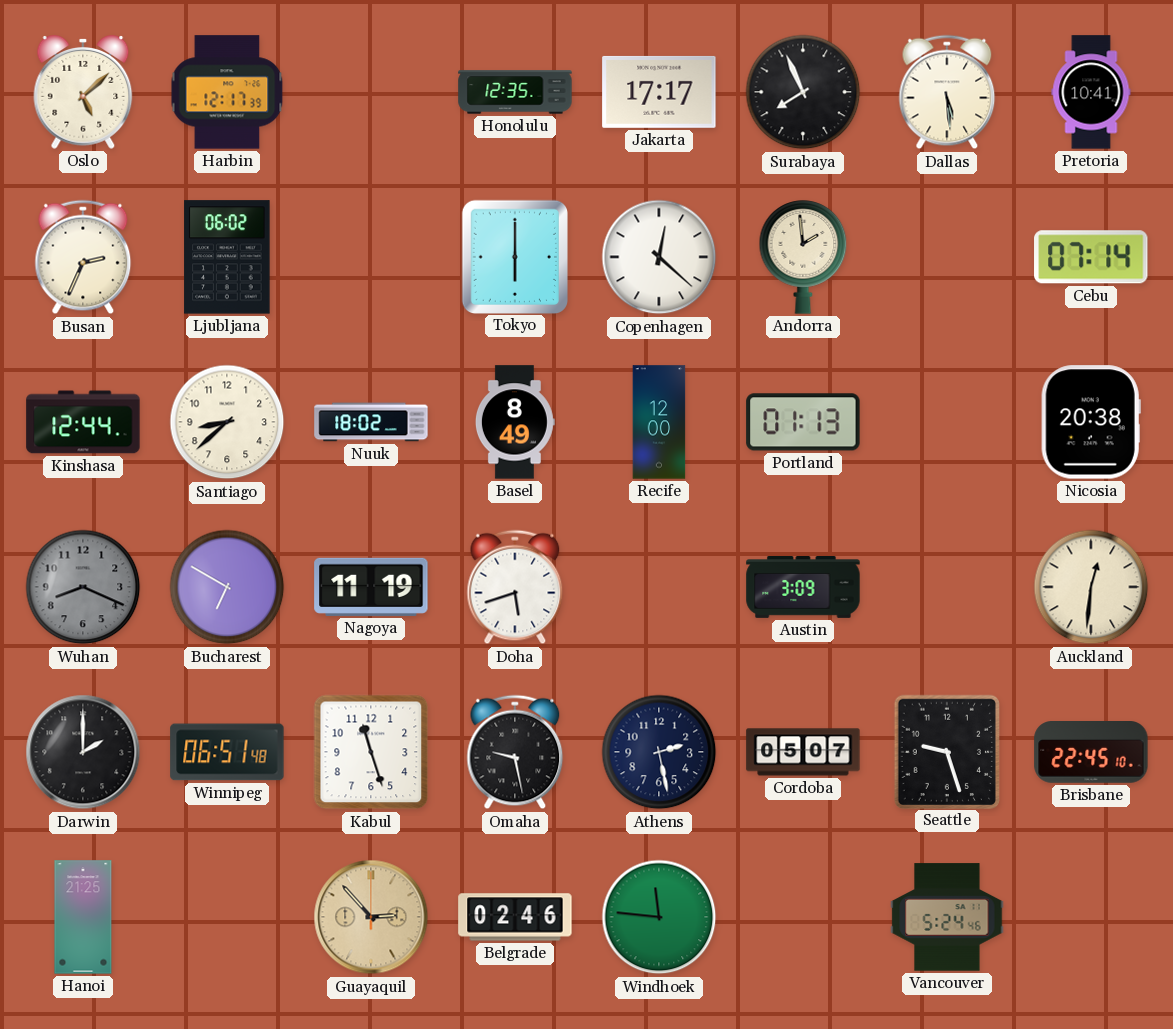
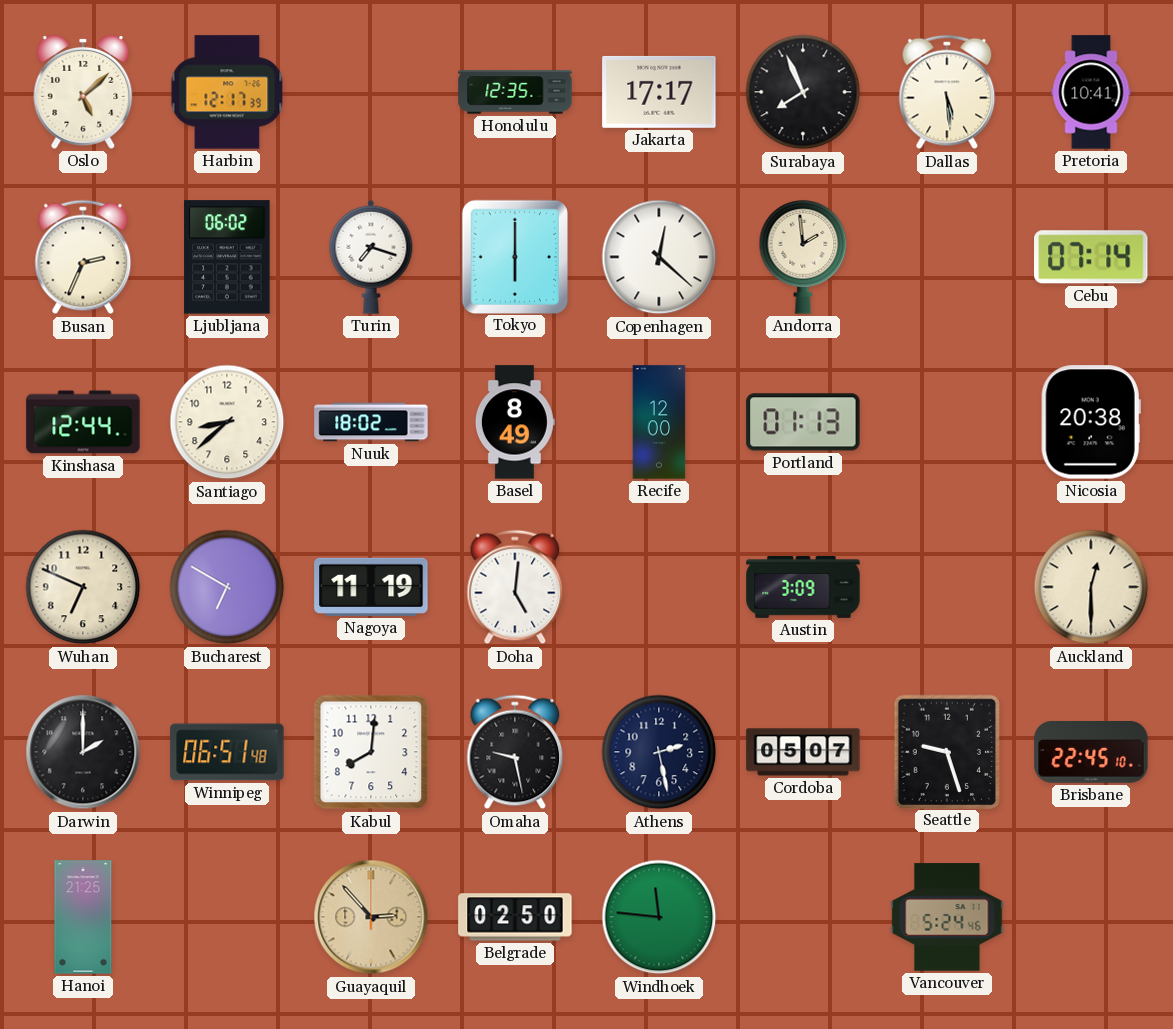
Turin: none -> 7:18
Wuhan: 8:19 -> 6:49
Wuhan dial: grey -> cream
Doha: 5:42 -> 5:01
Auckland: 12:31 -> 12:30
Kabul: 11:27 -> 8:01
Belgrade: 02:46 -> 02:50
